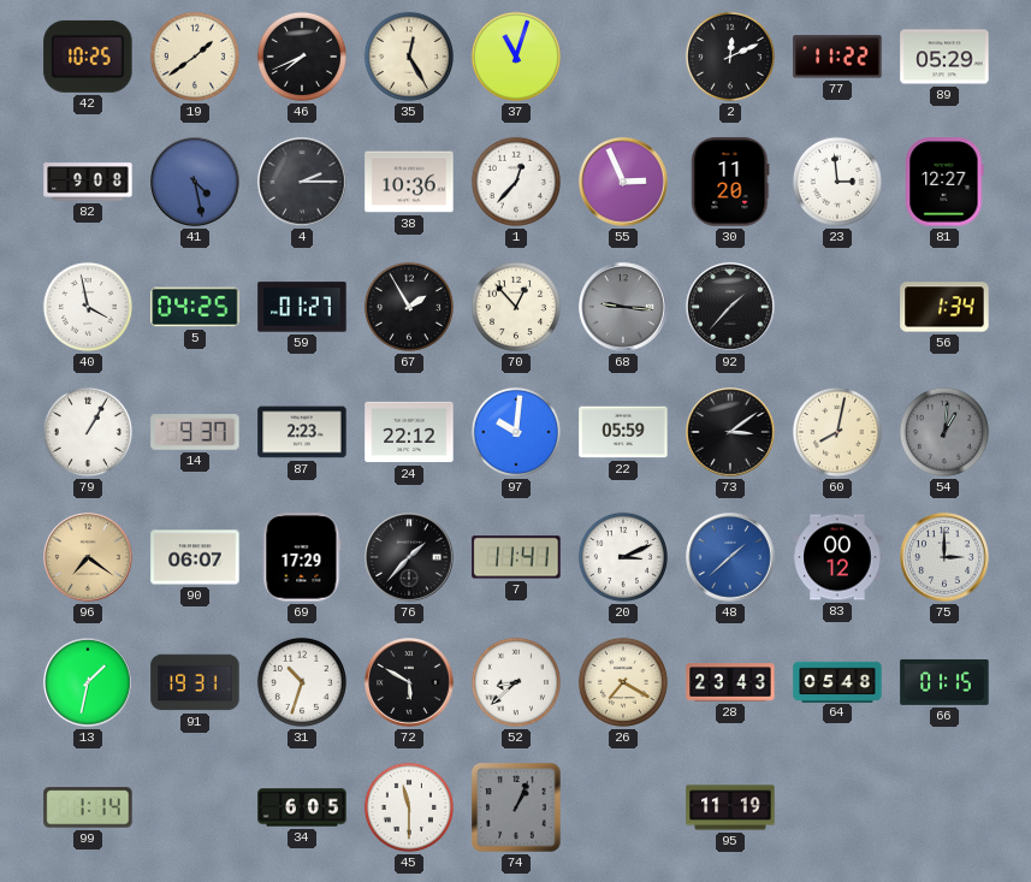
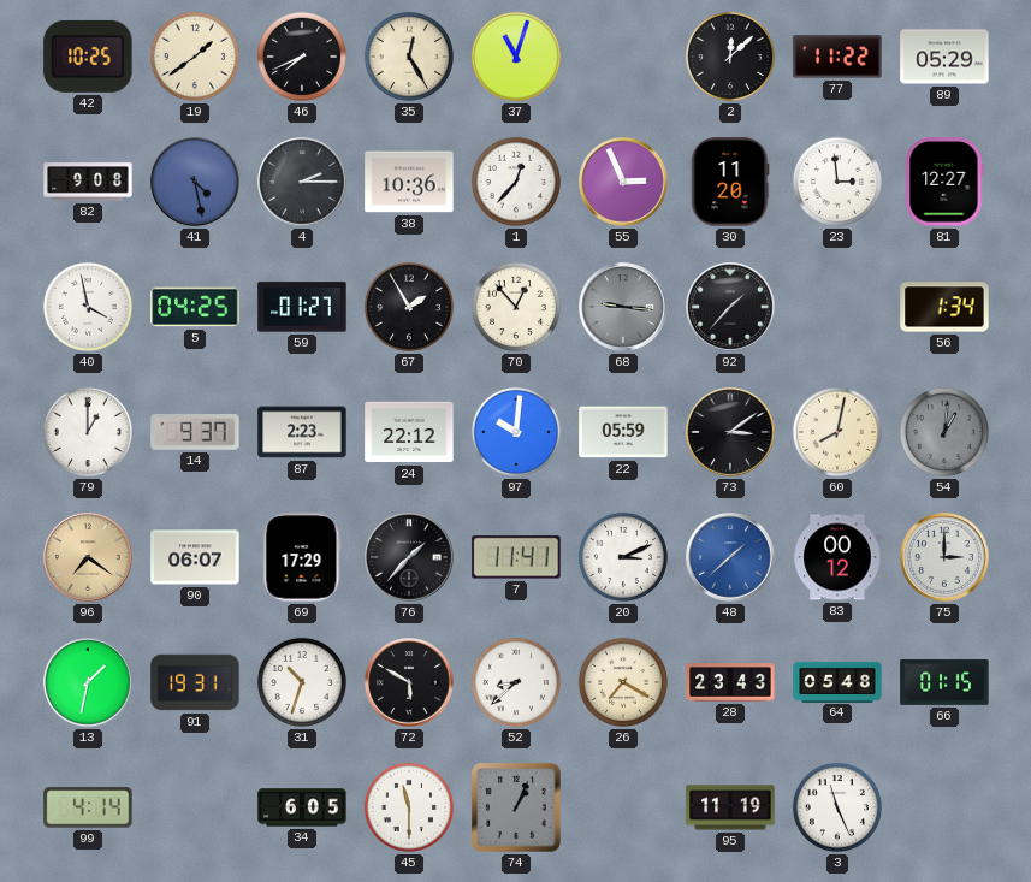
2: 12:11 -> 12:08
79: 1:05 -> 1:00
99: 1:14 -> 4:14
3: none -> 11:26
